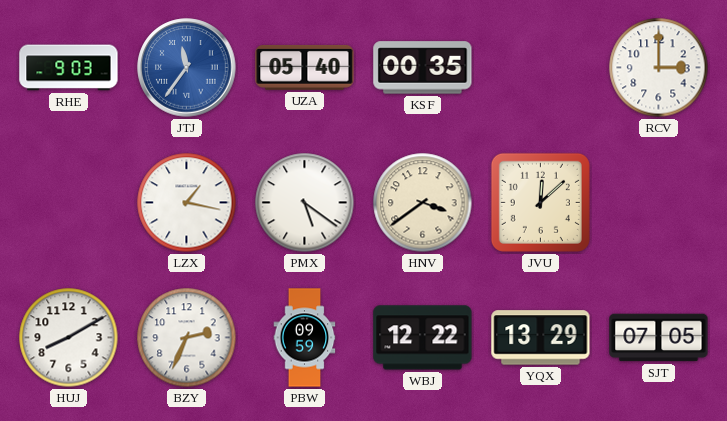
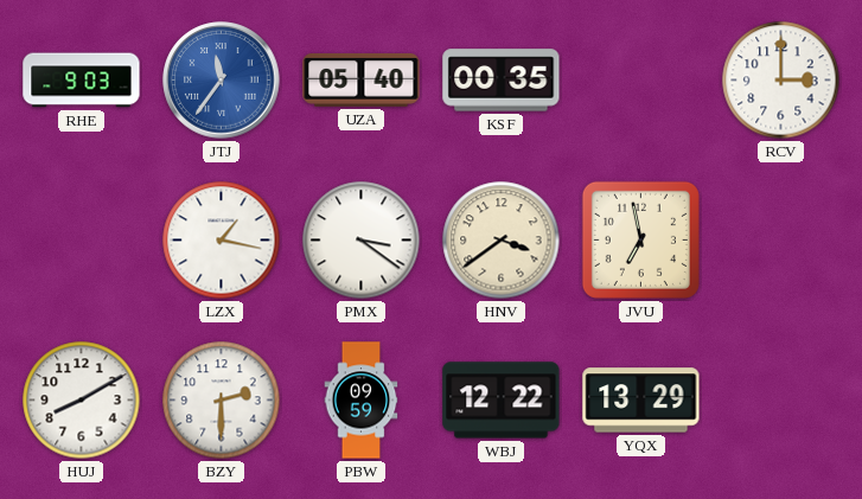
PMX: 5:21 -> 3:21
JVU: 12:08 -> 6:58
BZY: 2:34 -> 2:30
SJT: 07:05 -> none
